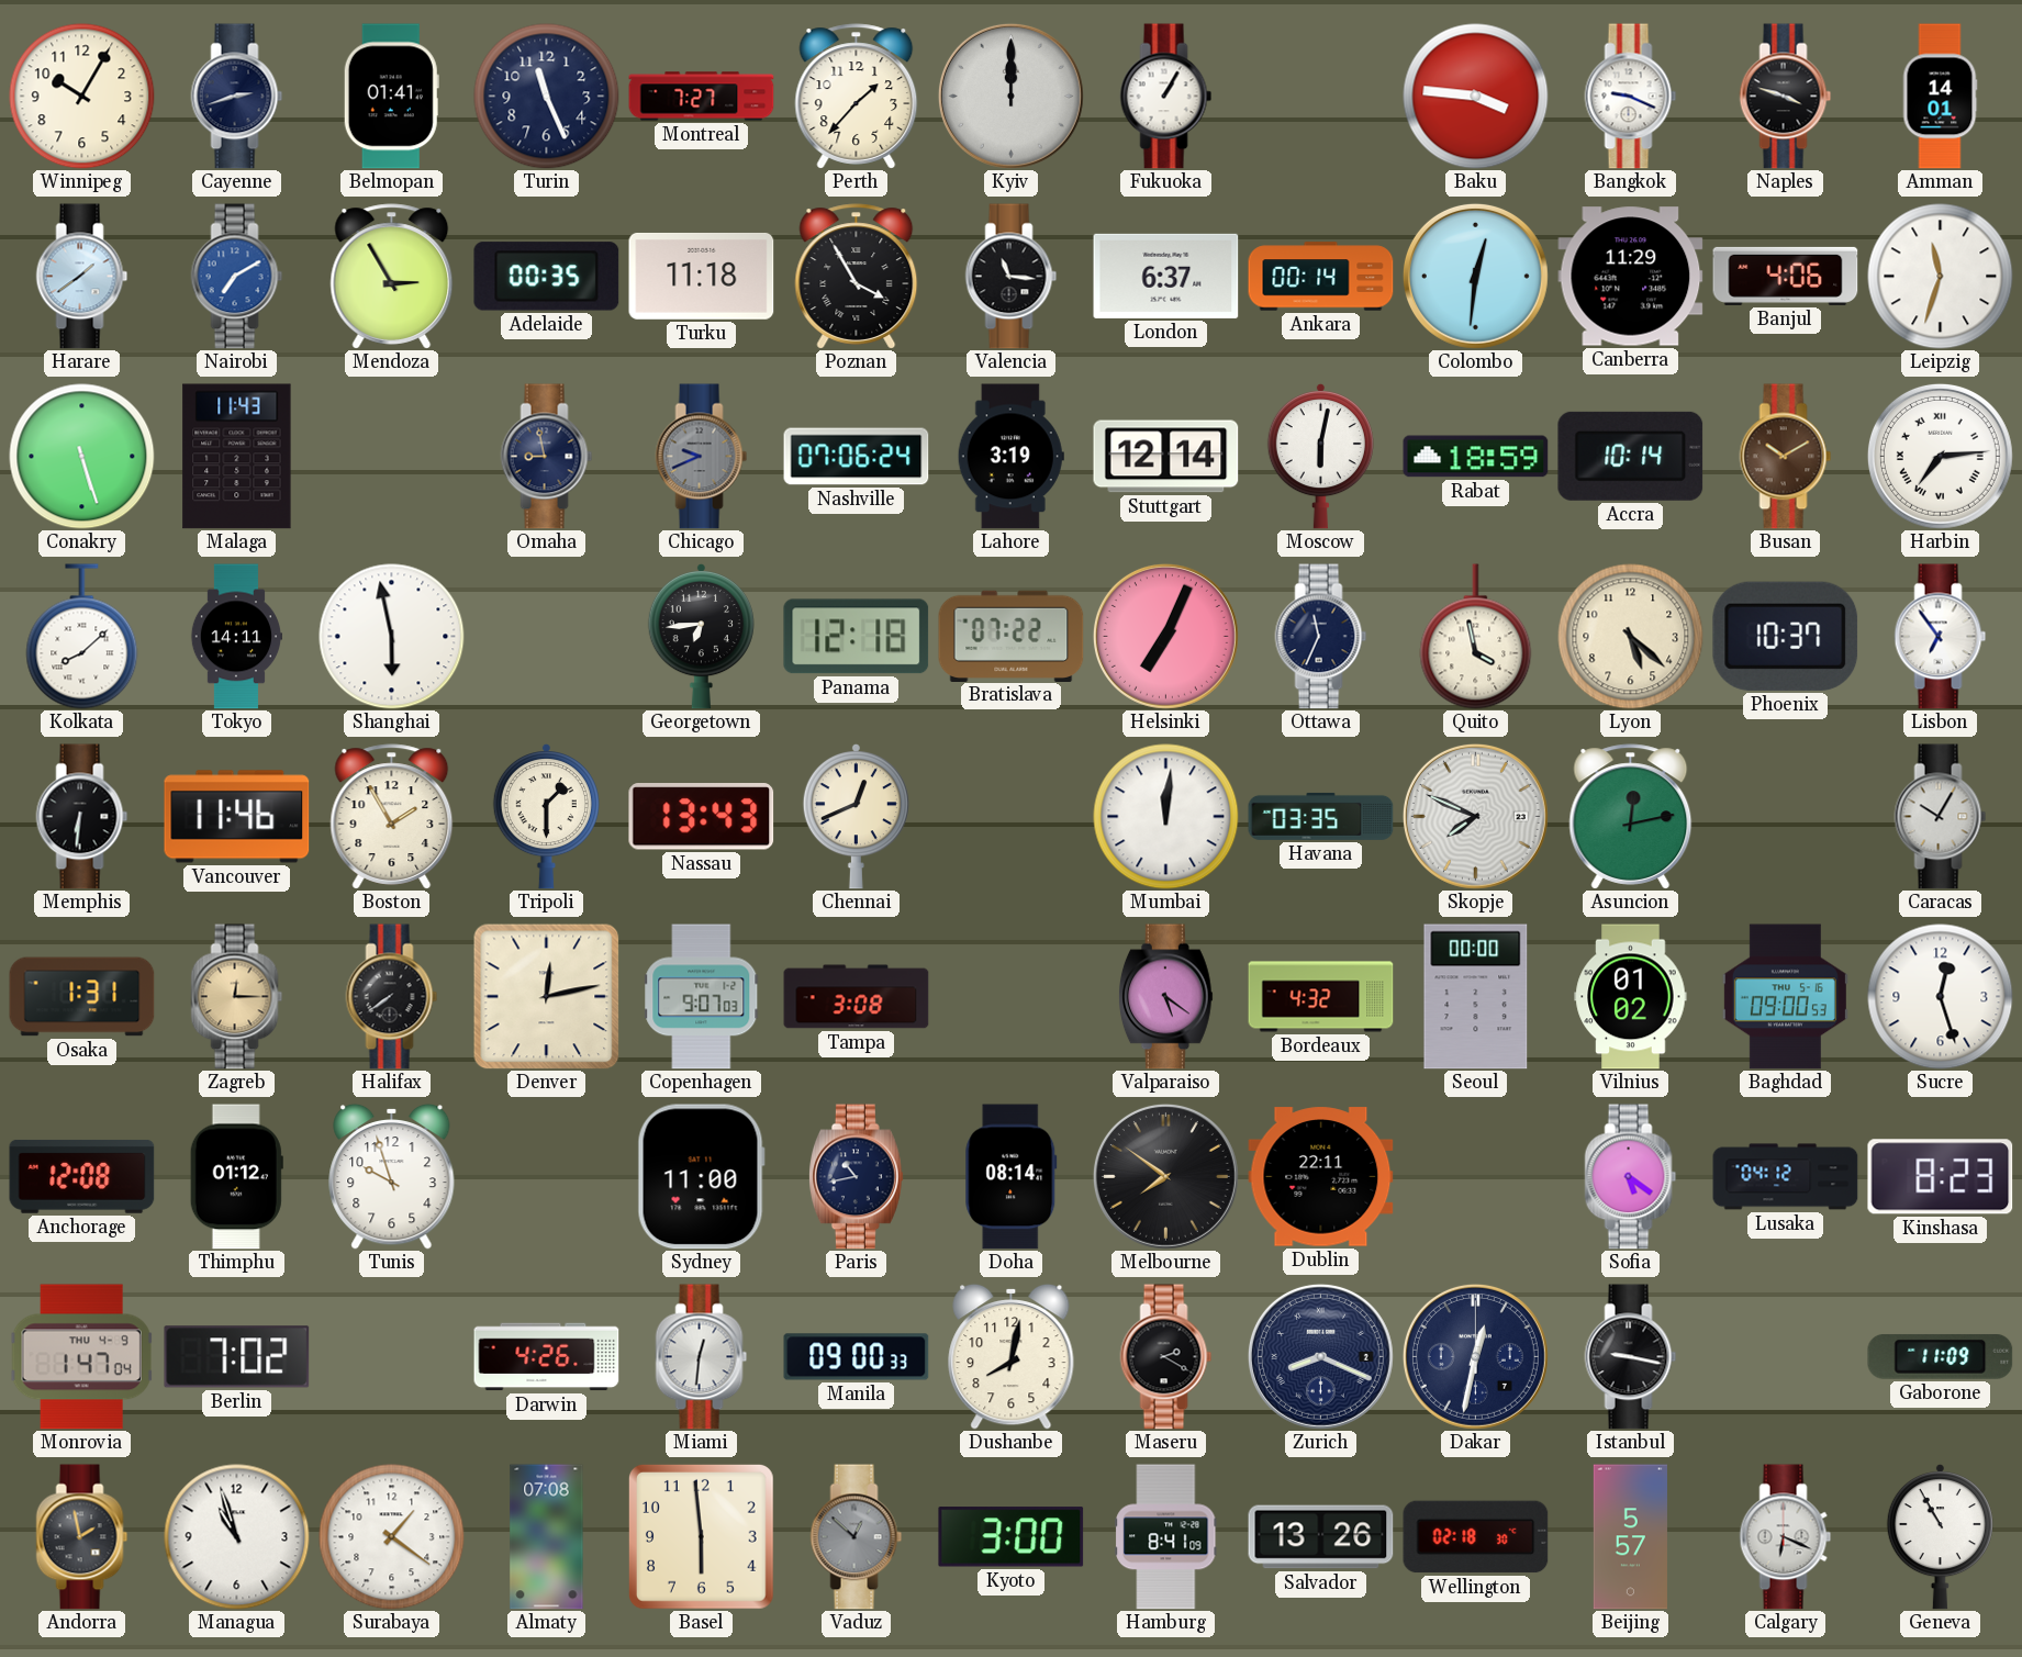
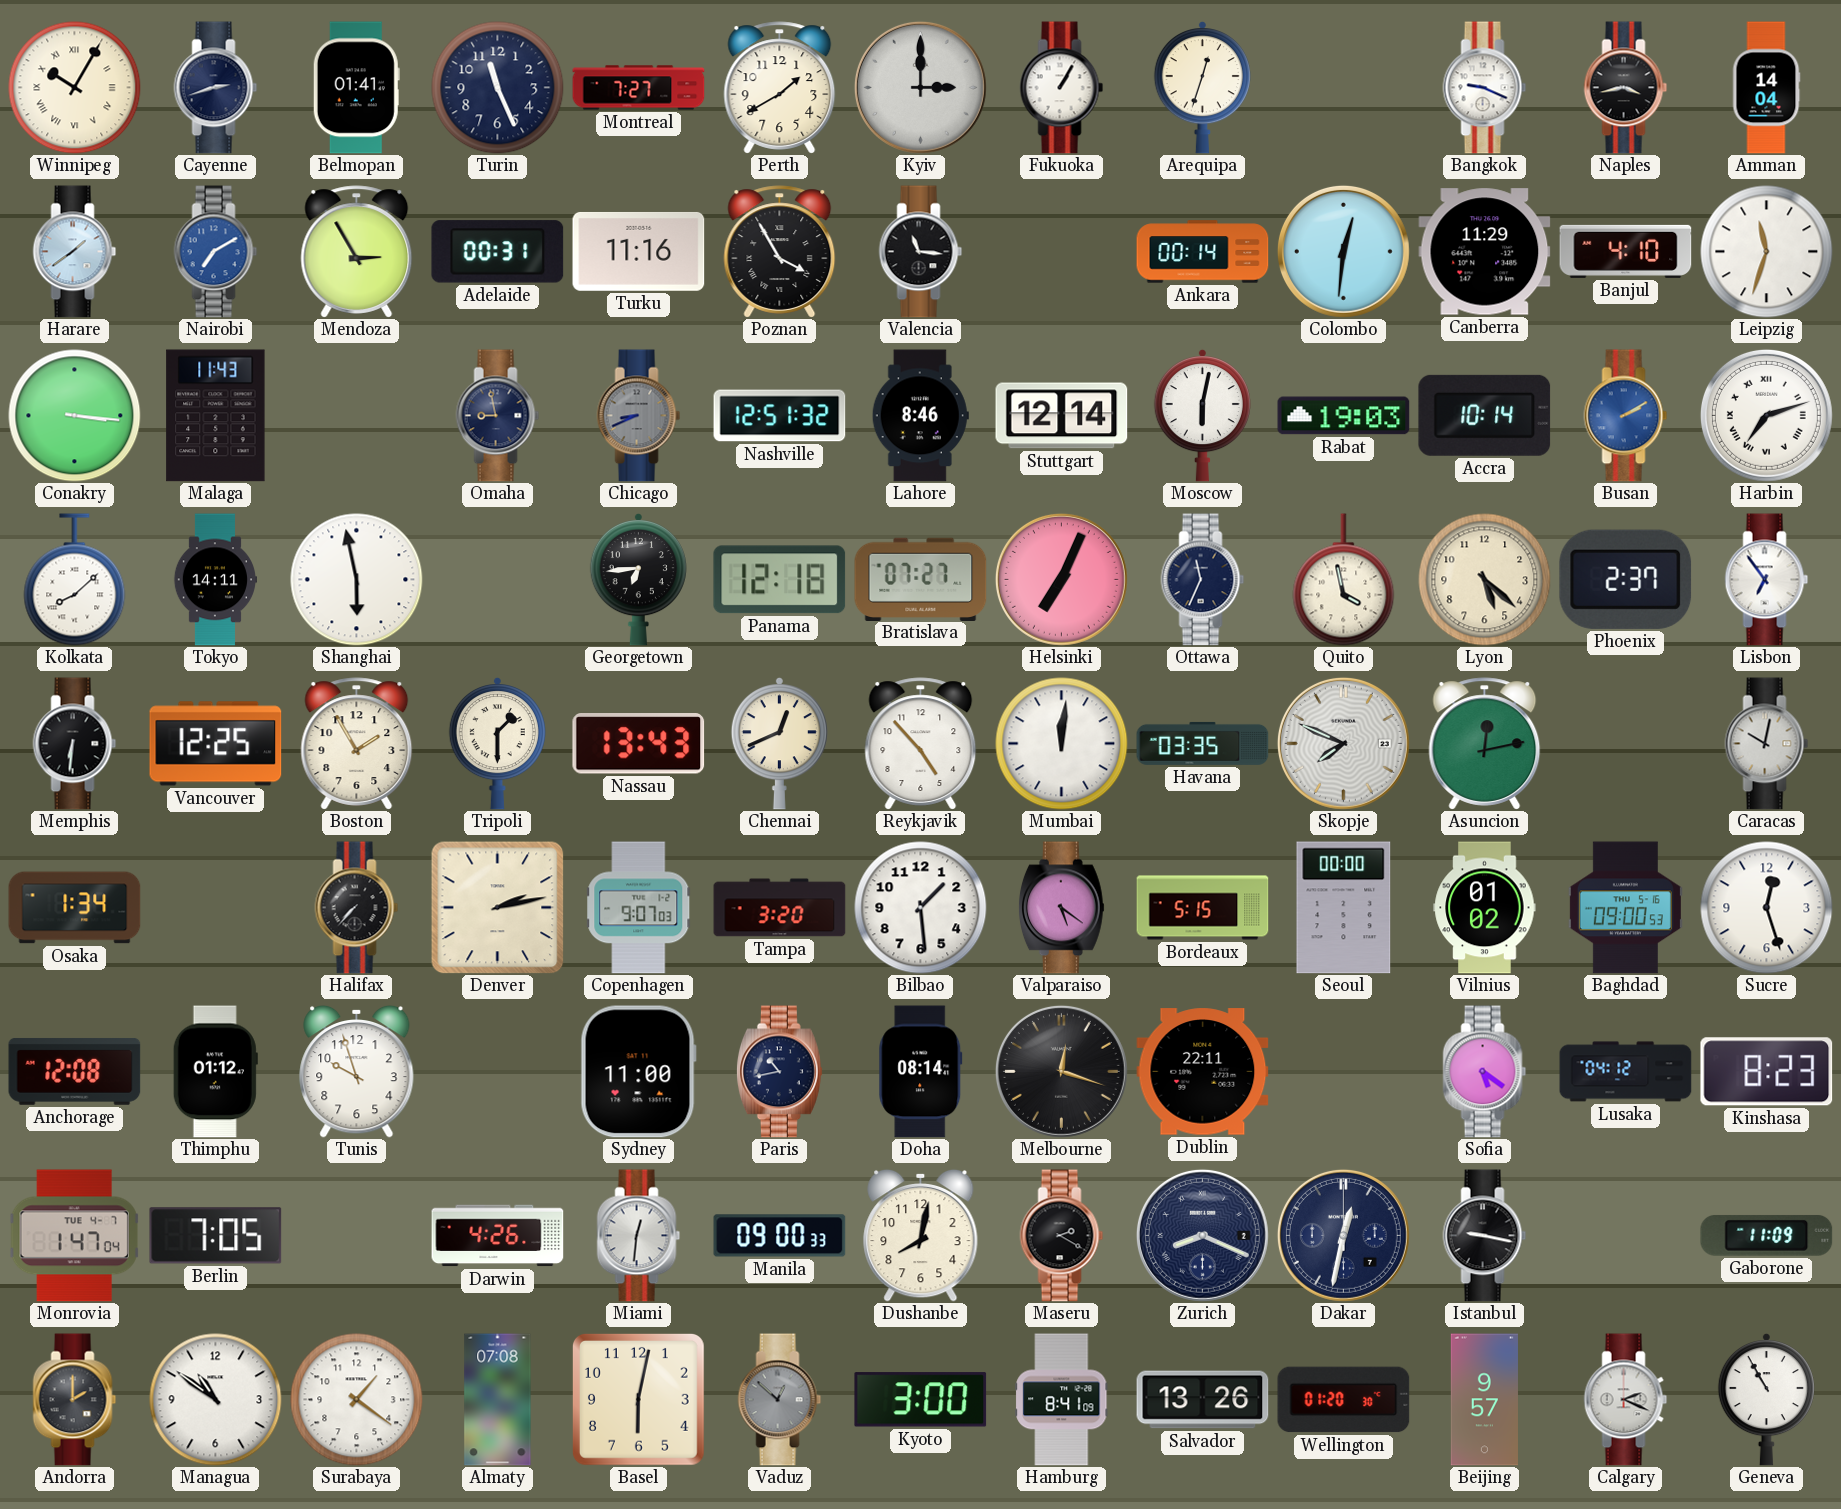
Winnipeg numerals: Arabic -> Roman
Perth: 1:37 -> 1:40
Kyiv: 12:00 -> 3:00
Arequipa: none -> 12:33
Baku: 3:46 -> none
Naples: 3:48 -> 3:43
Amman: 14:01 -> 14:04
Adelaide: 00:35 -> 00:31
Turku: 11:18 -> 11:16
London: 6:37 -> none
Banjul: 4:06 -> 4:10
Conakry: 5:27 -> 3:16
Chicago: 9:41 -> 8:41
Nashville: 07:06 -> 12:51
Lahore: 3:19 -> 8:46
Rabat: 18:59 -> 19:03
Busan: 10:10 -> 2:10
Busan dial: brown -> blue
Harbin: 7:14 -> 7:12
Bratislava: 07:22 -> 07:27
Phoenix: 10:37 -> 2:37
Vancouver: 11:46 -> 12:25
Reykjavik: none -> 4:53
Caracas: 10:05 -> 10:02
Osaka: 1:31 -> 1:34
Zagreb: 12:15 -> none
Halifax: 7:39 -> 7:37
Denver: 12:13 -> 2:13
Tampa: 3:08 -> 3:20
Bilbao: none -> 1:29
Bordeaux: 4:32 -> 5:15
Melbourne: 7:51 -> 12:18
Monrovia date: THU 4-9 -> TUE 4-7
Berlin: 7:02 -> 7:05
Andorra: 1:58 -> 2:00
Managua: 10:57 -> 10:51
Basel: 5:59 -> 6:02
Wellington: 02:18 -> 01:20
Beijing: 5:57 -> 9:57
Calgary: 6:19 -> 2:19
